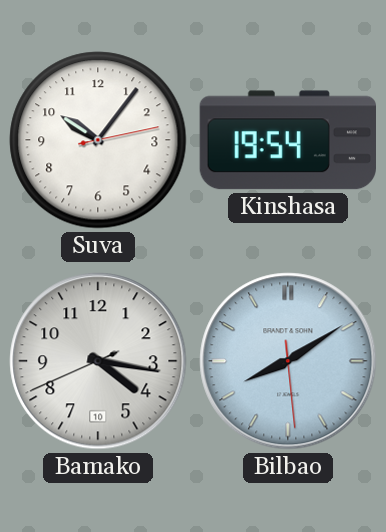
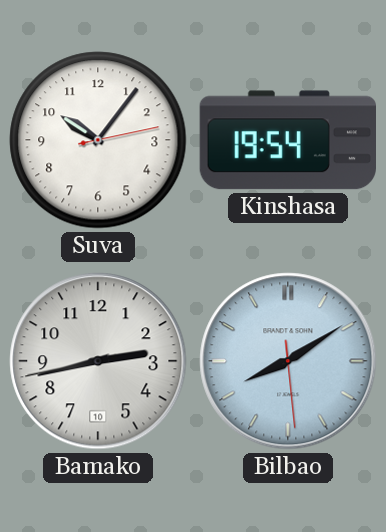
Bamako: 4:16 -> 2:42
